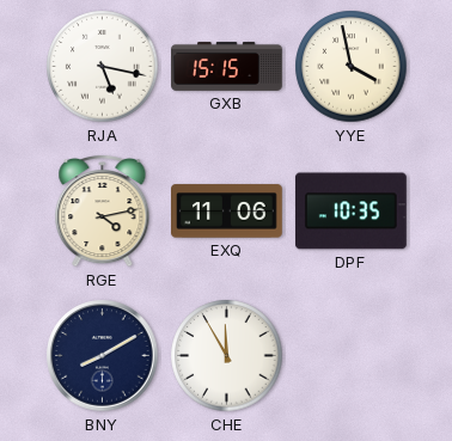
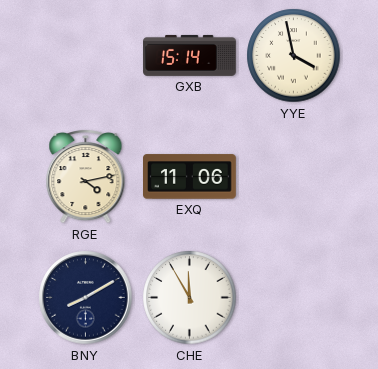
RJA: 5:17 -> none
GXB: 15:15 -> 15:14
DPF: 10:35 -> none
